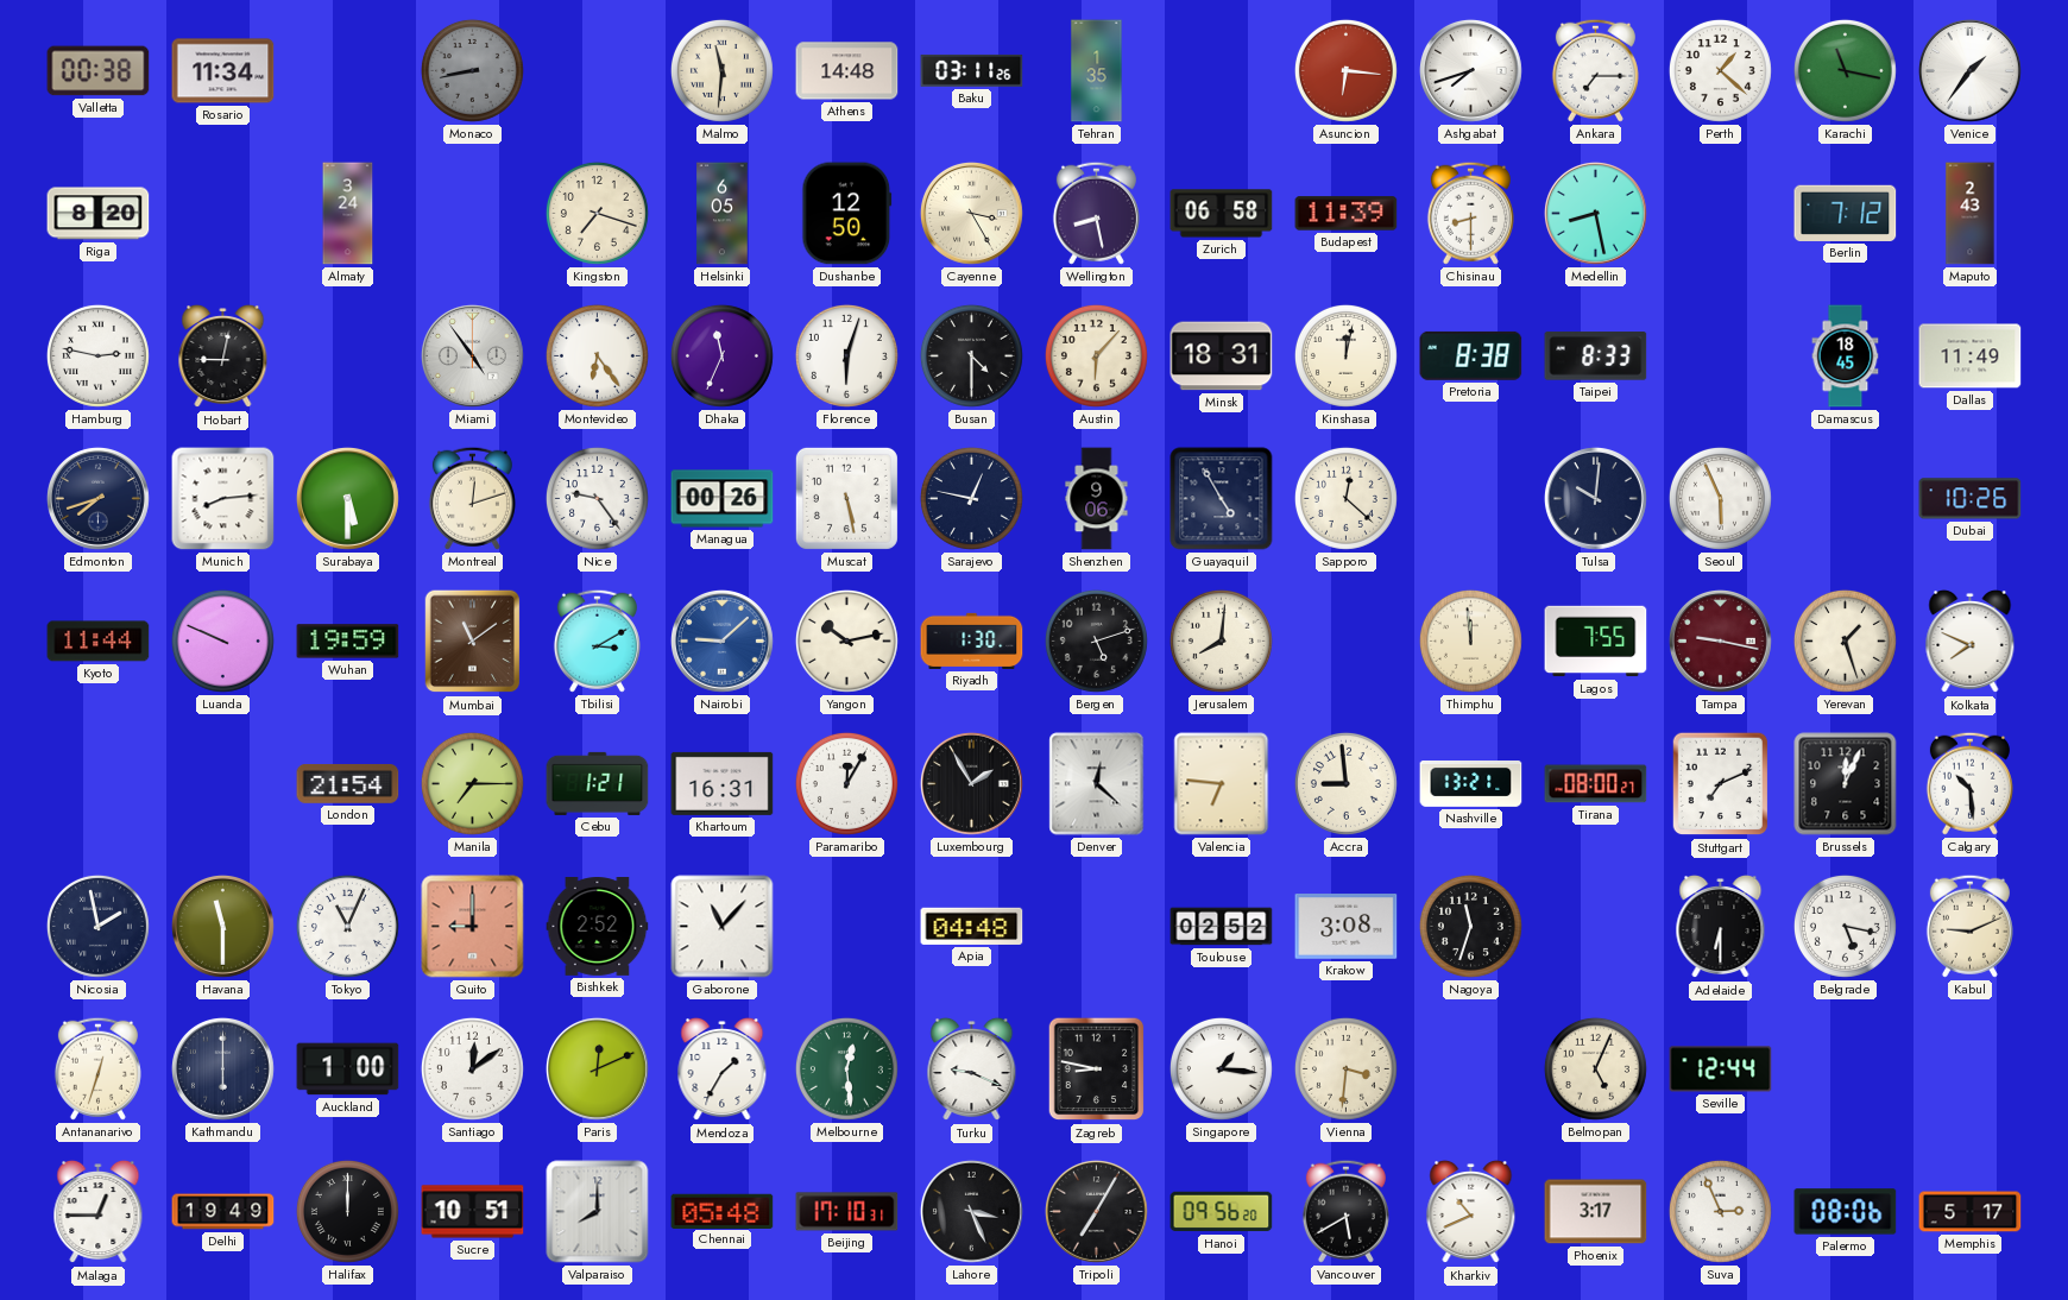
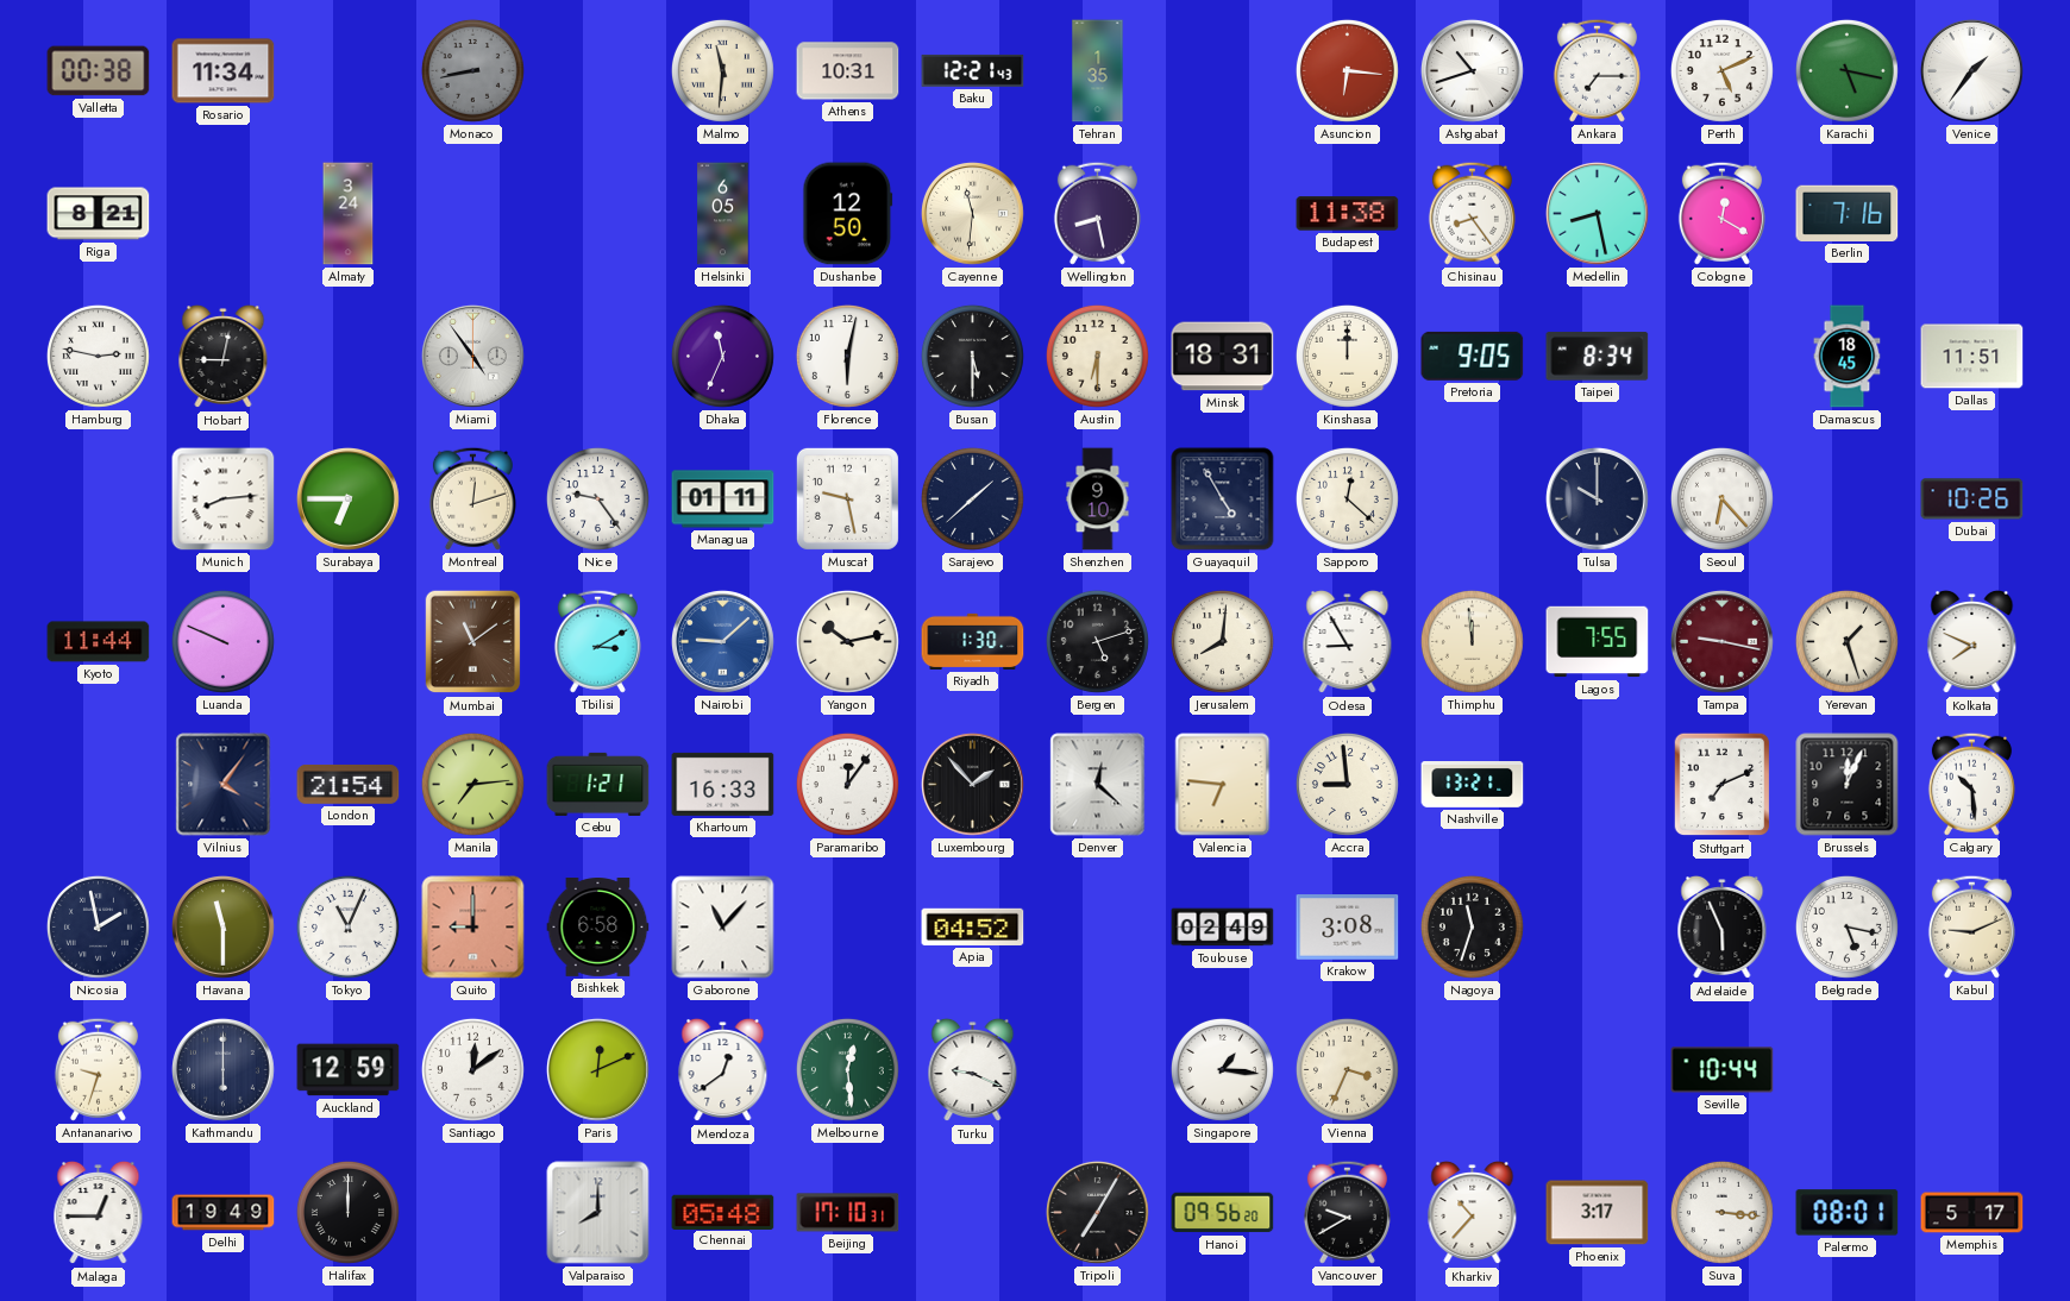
Athens: 14:48 -> 10:31
Baku: 03:11 -> 12:21
Ashgabat: 7:42 -> 10:42
Perth: 1:22 -> 5:11
Karachi: 11:17 -> 5:17
Riga: 8:20 -> 8:21
Kingston: 7:18 -> none
Cayenne: 3:25 -> 11:31
Zurich: 06:58 -> none
Budapest: 11:39 -> 11:38
Chisinau: 8:30 -> 8:24
Cologne: none -> 12:20
Berlin: 7:12 -> 7:16
Maputo: 2:43 -> none
Montevideo: 6:24 -> none
Florence: 6:03 -> 6:02
Busan: 4:30 -> 5:30
Austin: 6:07 -> 6:30
Kinshasa: 12:02 -> 12:00
Pretoria: 8:38 -> 9:05
Taipei: 8:33 -> 8:34
Dallas: 11:49 -> 11:51
Edmonton: 7:42 -> none
Surabaya: 5:30 -> 6:45
Managua: 00:26 -> 01:11
Muscat: 5:28 -> 9:28
Sarajevo: 12:47 -> 1:38
Shenzhen: 9:06 -> 9:10
Tulsa: 10:01 -> 10:00
Seoul: 5:56 -> 6:23
Wuhan: 19:59 -> none
Odesa: none -> 8:55
Vilnius: none -> 4:06
Manila: 7:15 -> 7:14
Khartoum: 16:31 -> 16:33
Paramaribo: 12:05 -> 12:06
Luxembourg: 1:55 -> 1:53
Tirana: 08:00 -> none
Bishkek: 2:52 -> 6:58
Apia: 04:48 -> 04:52
Toulouse: 02:52 -> 02:49
Adelaide: 6:30 -> 5:56
Antananarivo: 12:33 -> 9:33
Auckland: 1:00 -> 12:59
Mendoza: 1:35 -> 12:39
Zagreb: 8:47 -> none
Vienna: 3:31 -> 3:34
Belmopan: 5:04 -> none
Seville: 12:44 -> 10:44
Sucre: 10:51 -> none
Lahore: 3:26 -> none
Vancouver: 5:40 -> 9:40
Kharkiv: 10:41 -> 10:37
Suva: 2:56 -> 3:16
Palermo: 08:06 -> 08:01
